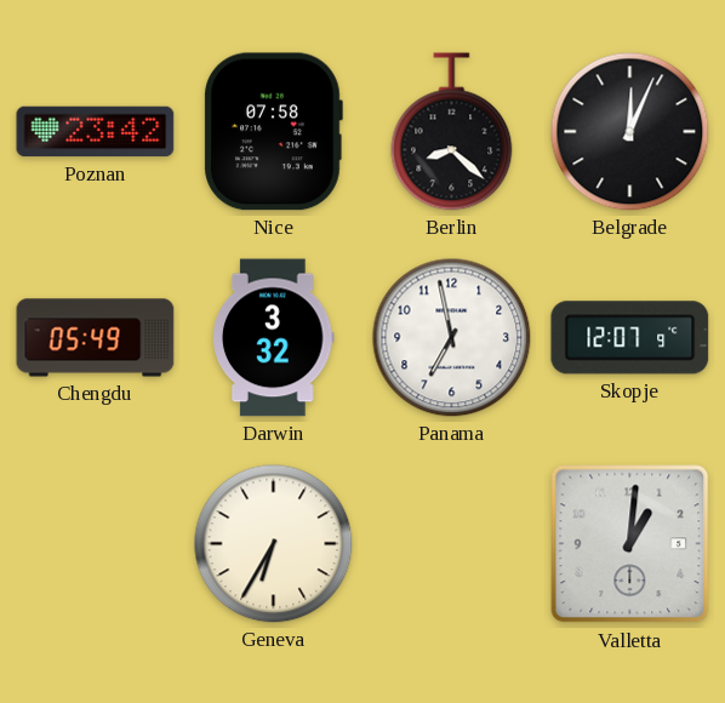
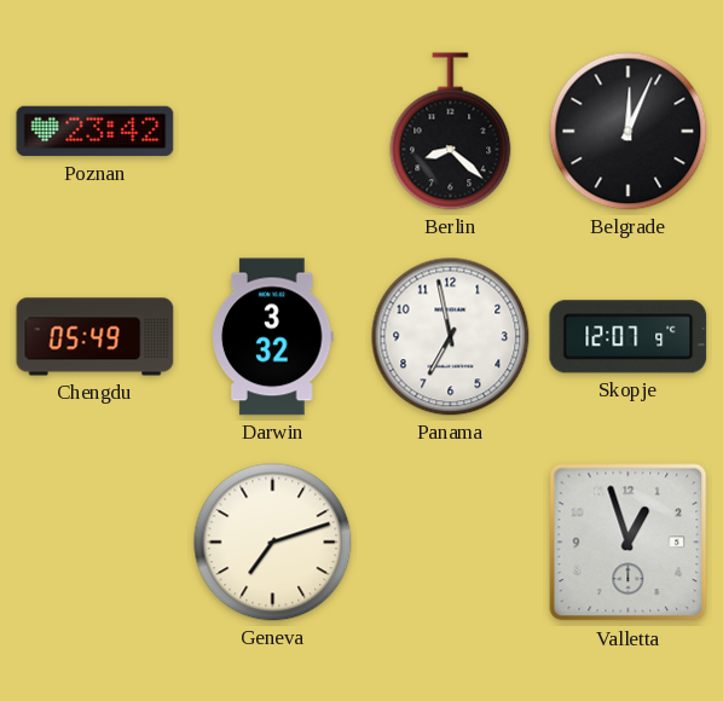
Nice: 07:58 -> none
Geneva: 6:35 -> 7:12
Valletta: 1:01 -> 12:57
